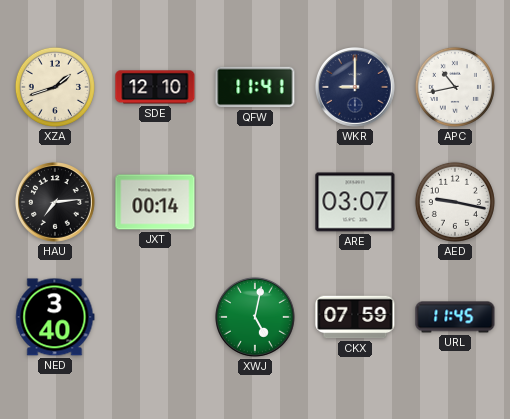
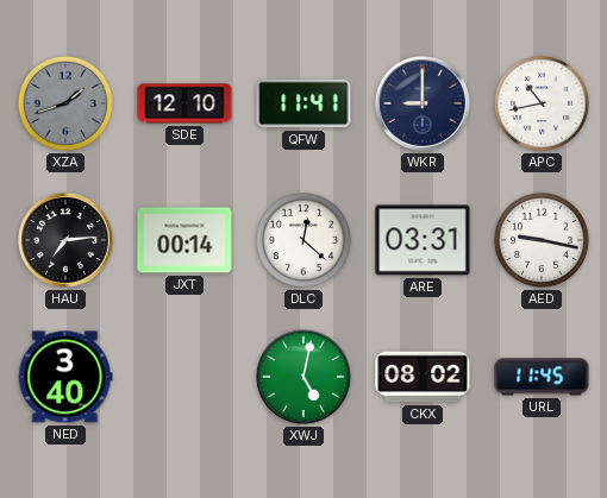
XZA dial: cream -> grey
DLC: none -> 12:22
ARE: 03:07 -> 03:31
CKX: 07:59 -> 08:02
